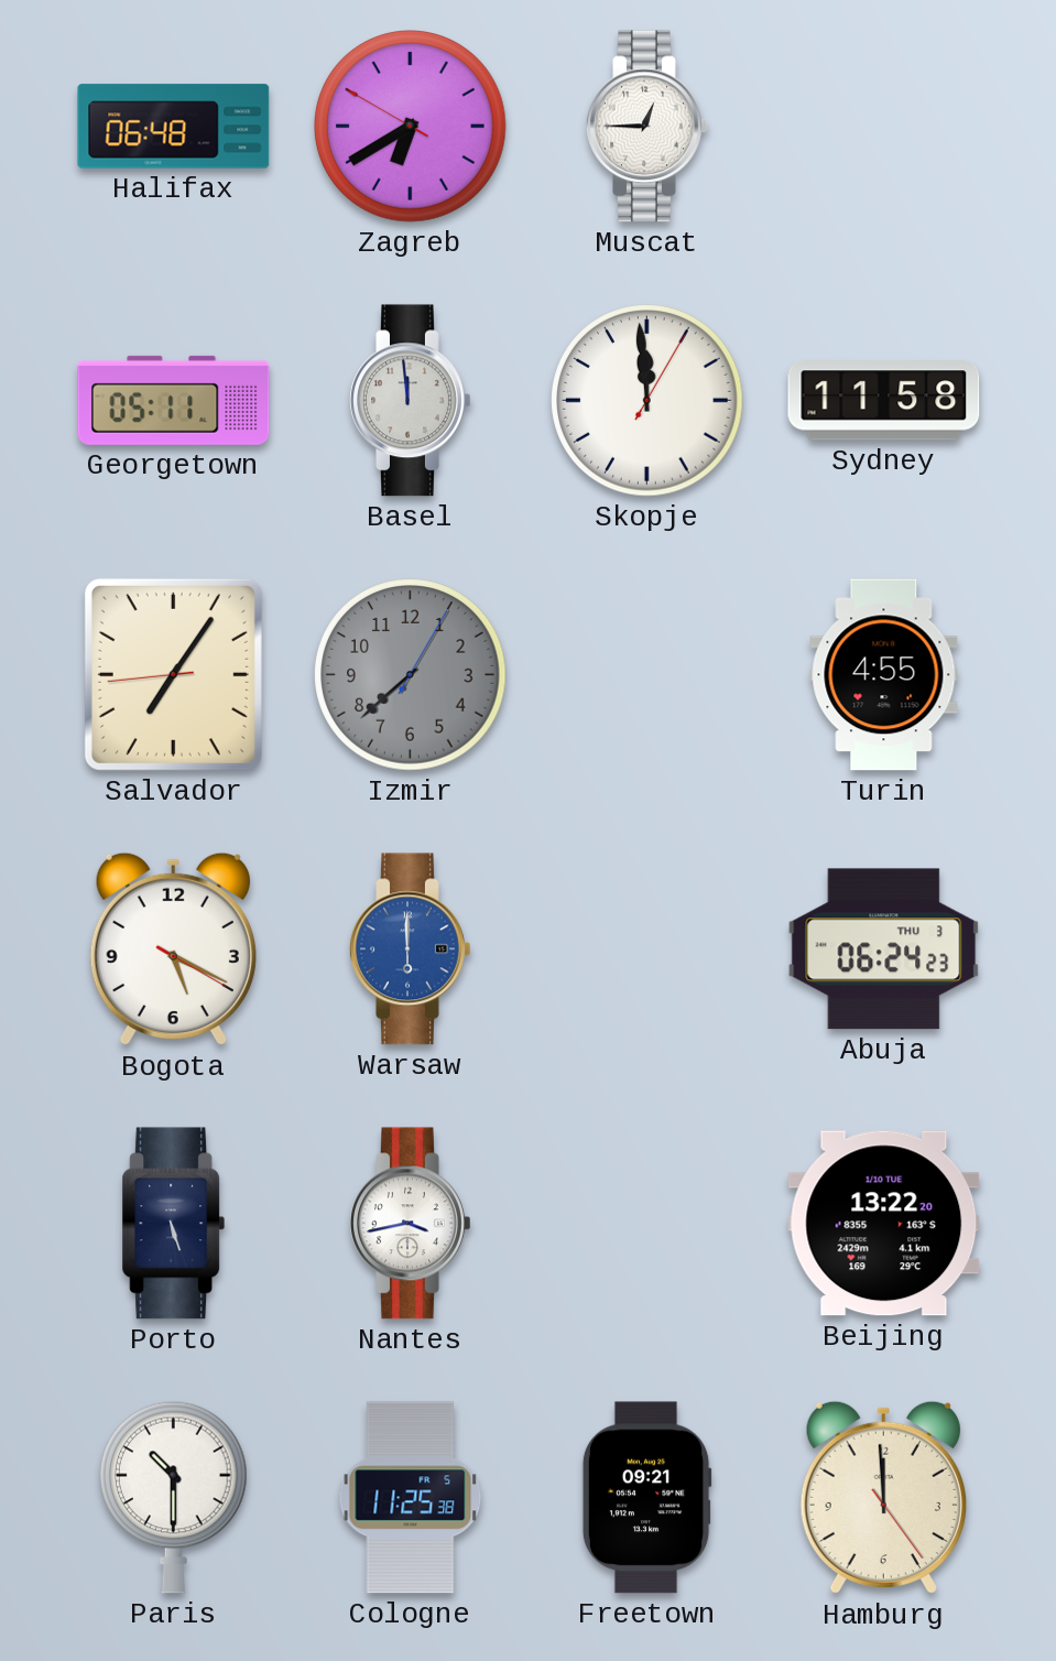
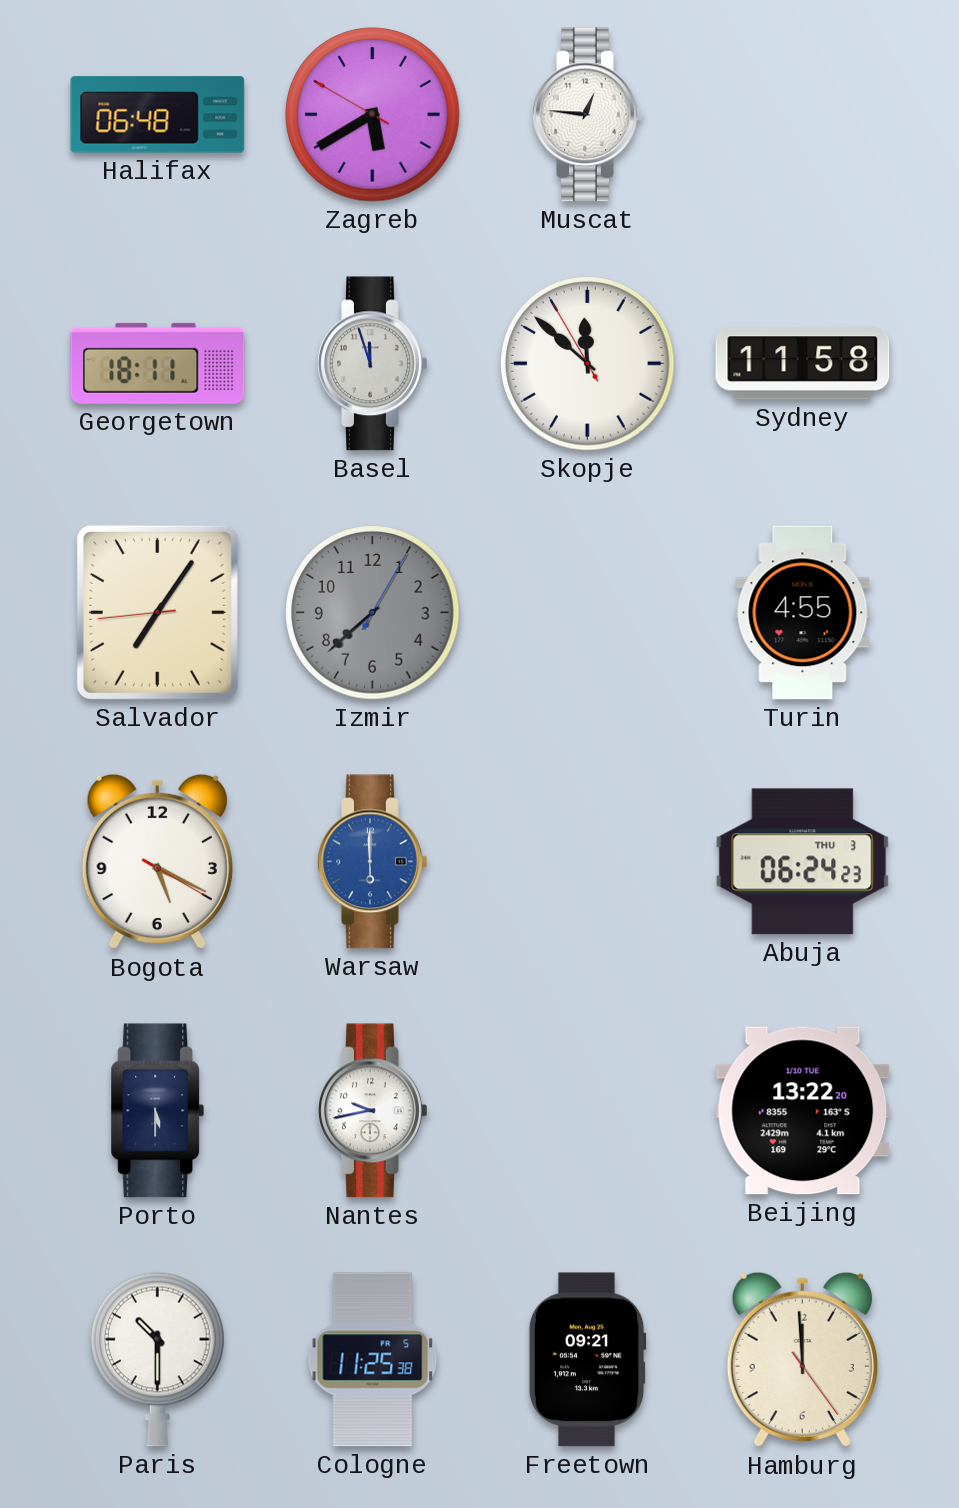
Zagreb: 6:39 -> 5:39
Muscat: 12:45 -> 12:46
Georgetown: 05:11 -> 18:11
Basel: 11:59 -> 11:57
Skopje: 11:59 -> 11:51
Porto: 5:27 -> 5:30
Nantes: 3:43 -> 9:43
